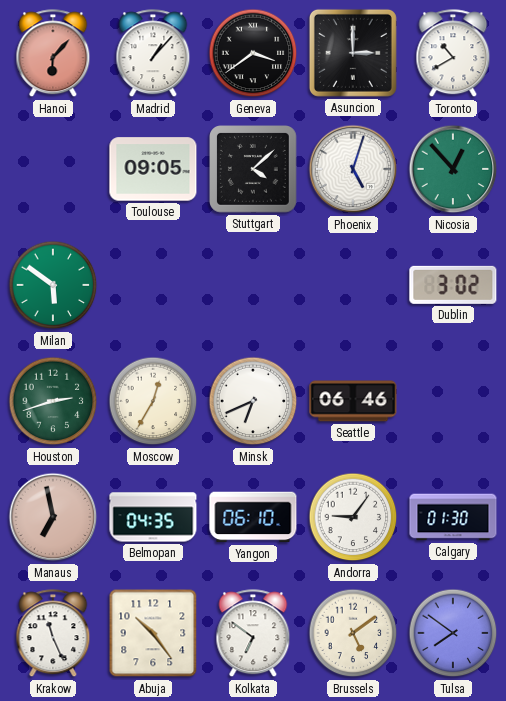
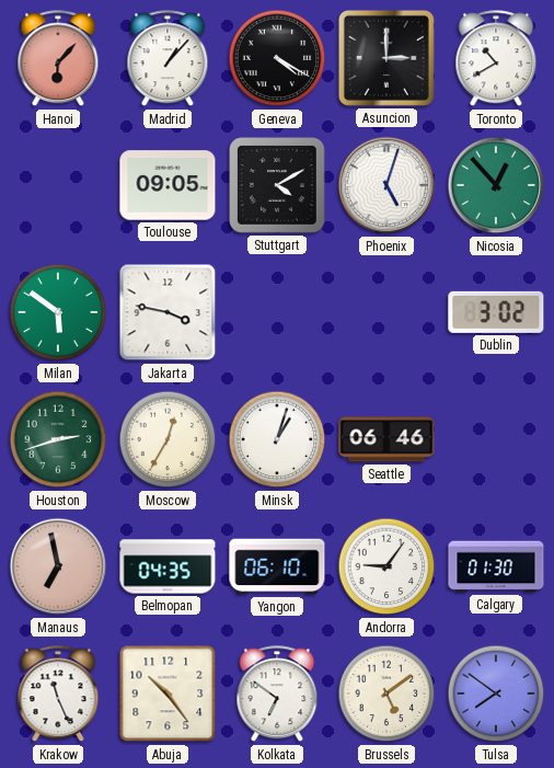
Geneva: 3:39 -> 4:20
Stuttgart: 4:08 -> 4:10
Jakarta: none -> 3:47
Minsk: 6:41 -> 1:03
